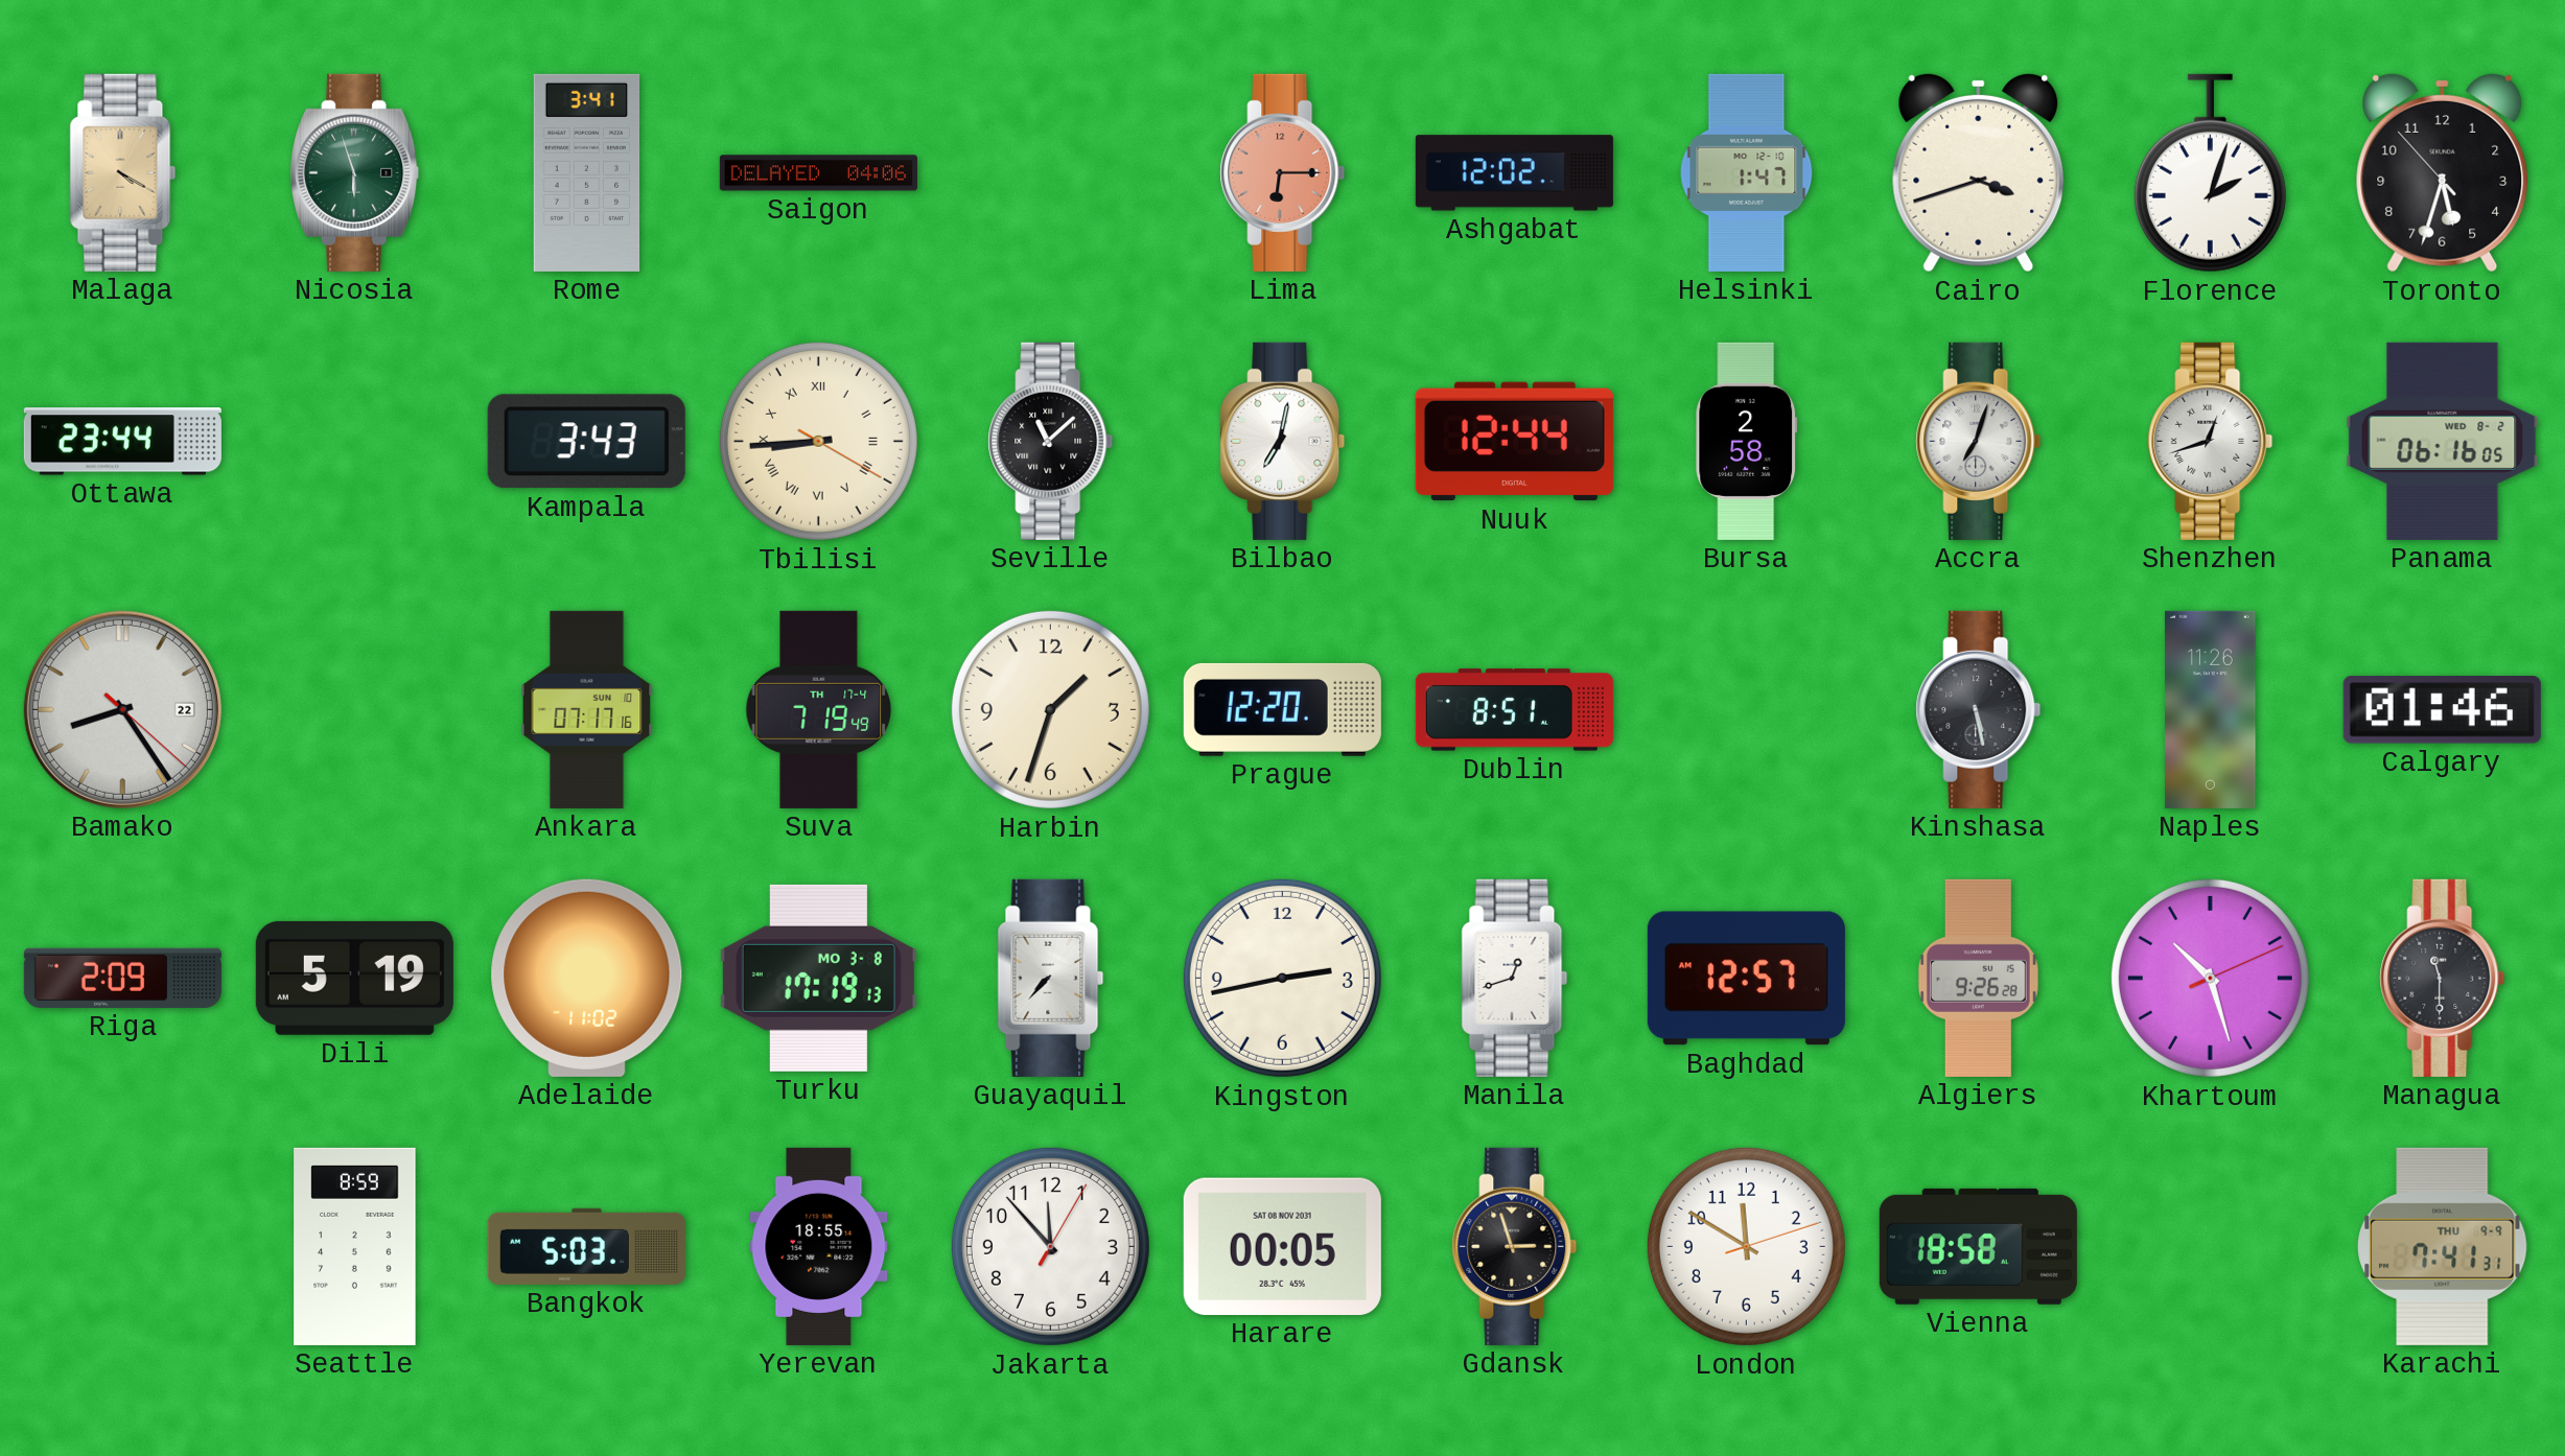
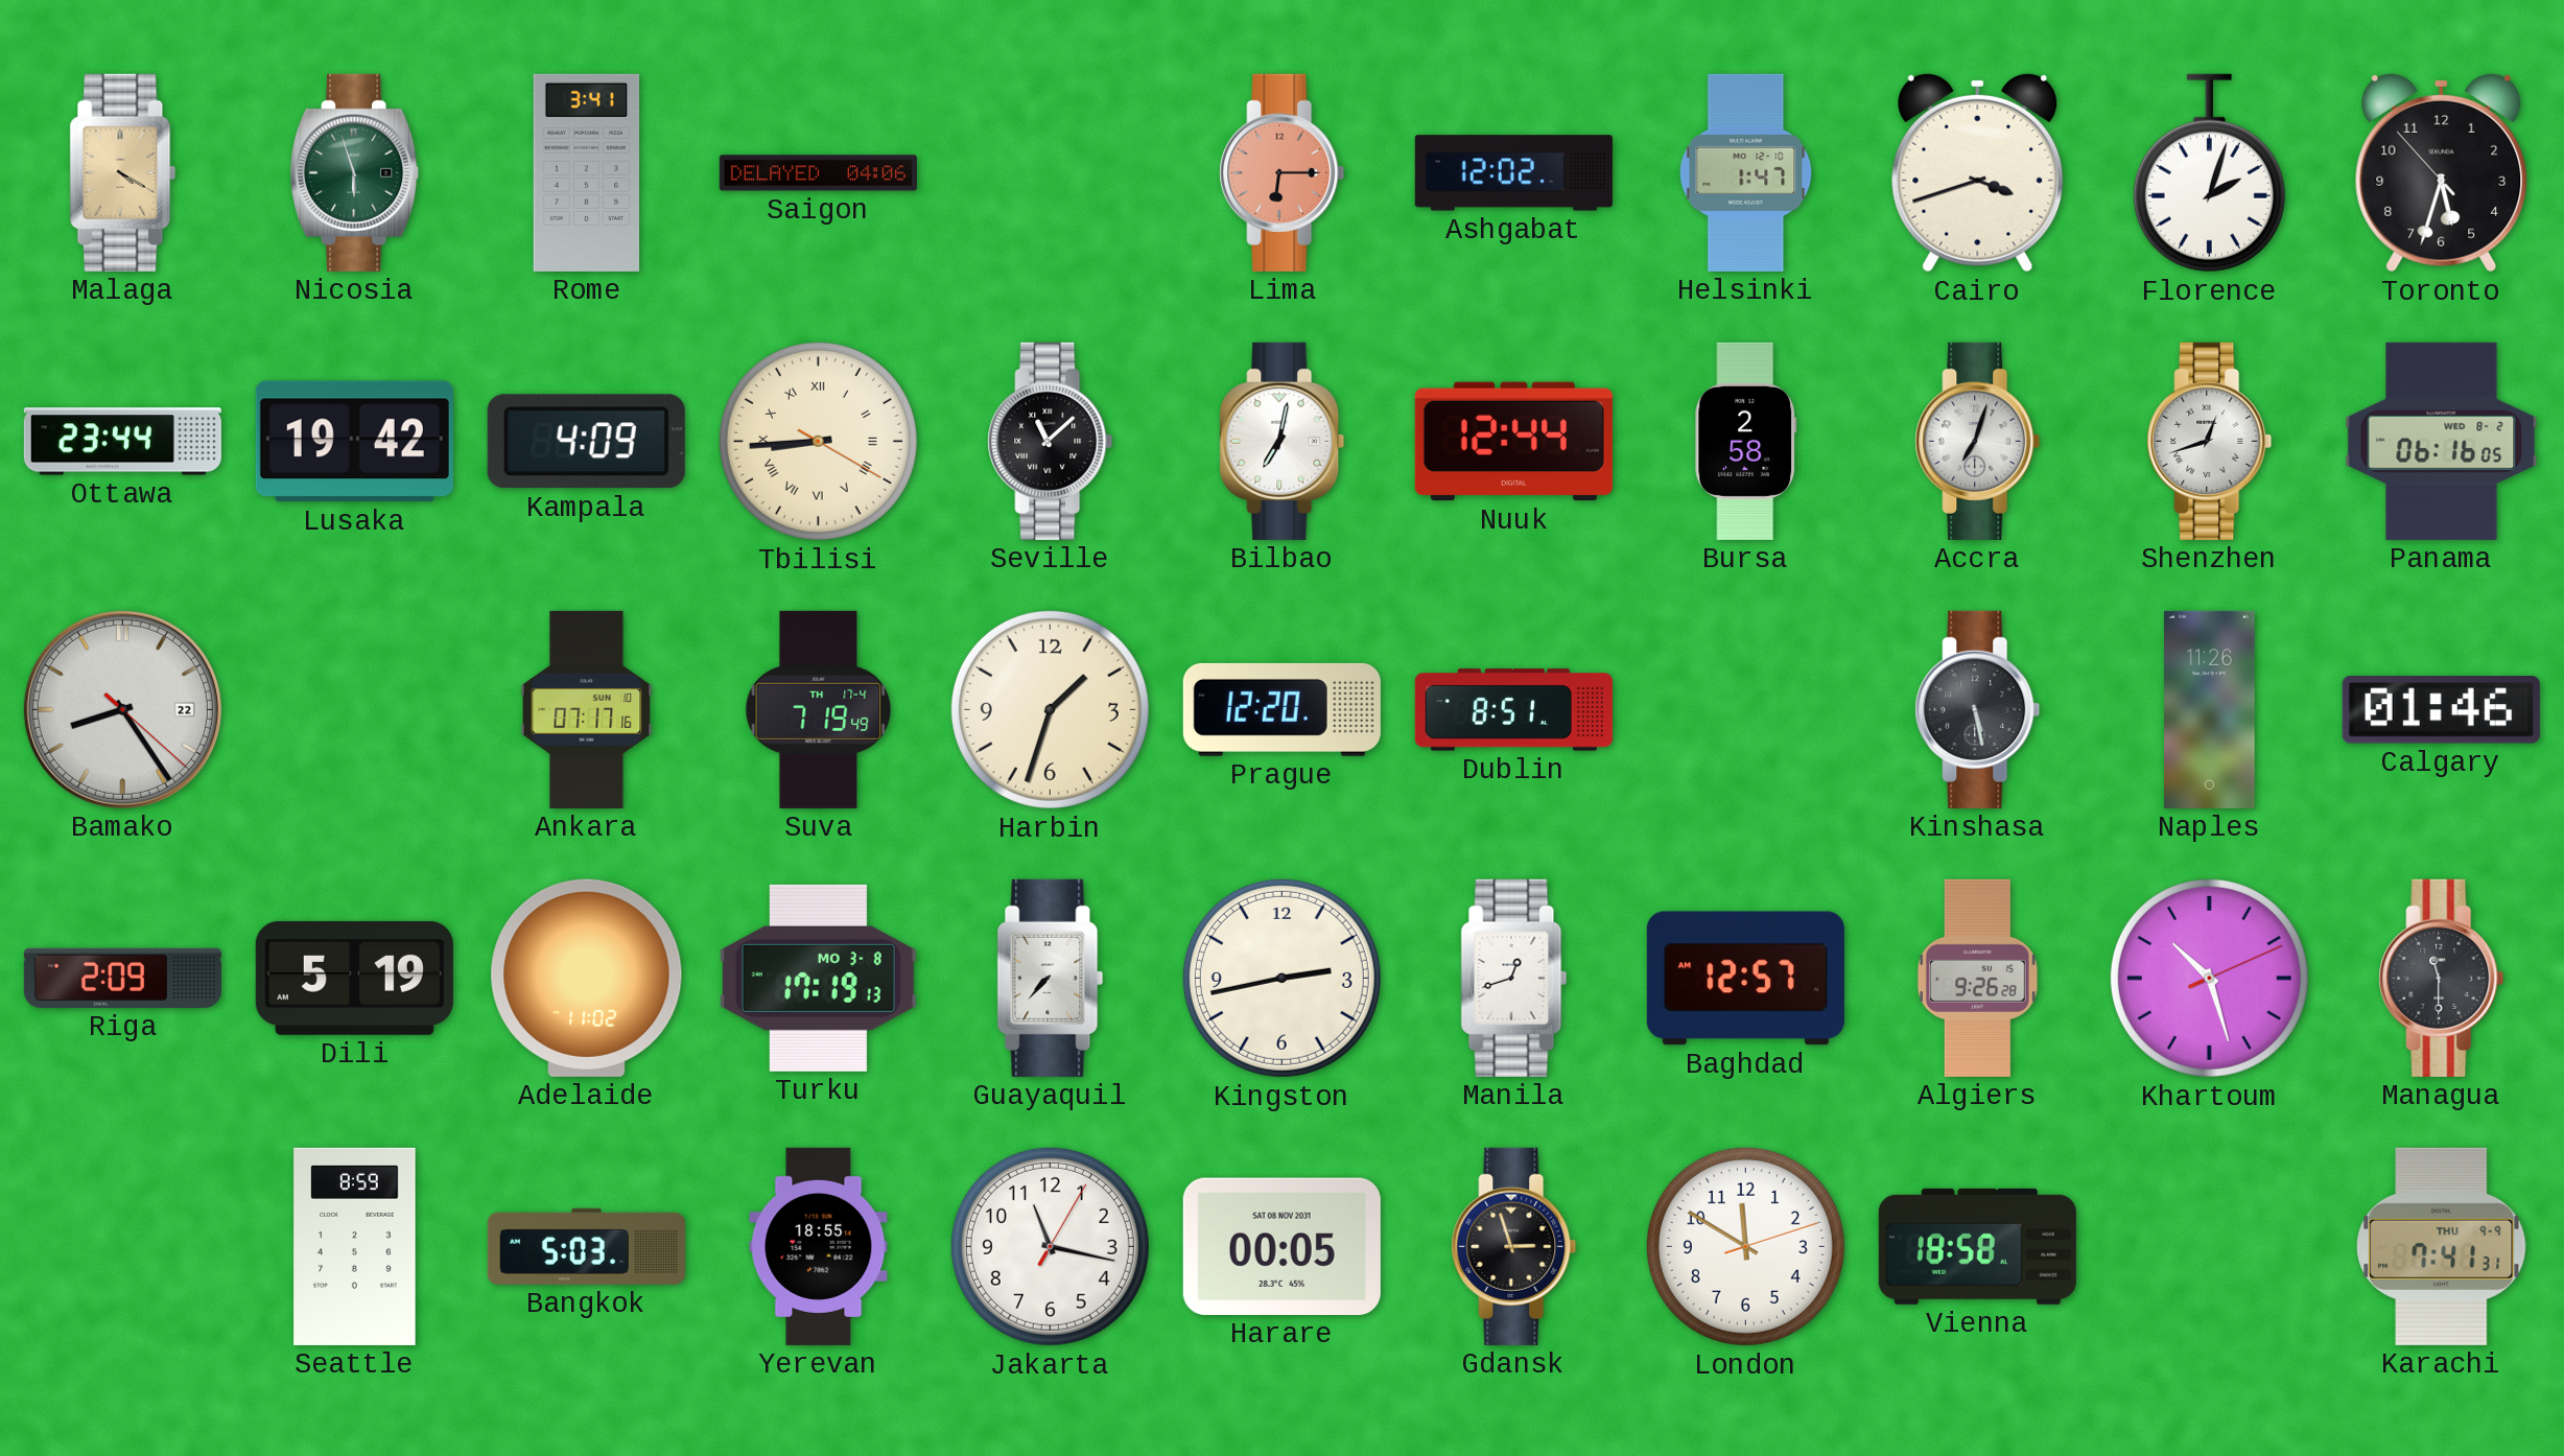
Lusaka: none -> 19:42
Kampala: 3:43 -> 4:09
Jakarta: 11:53 -> 11:17
